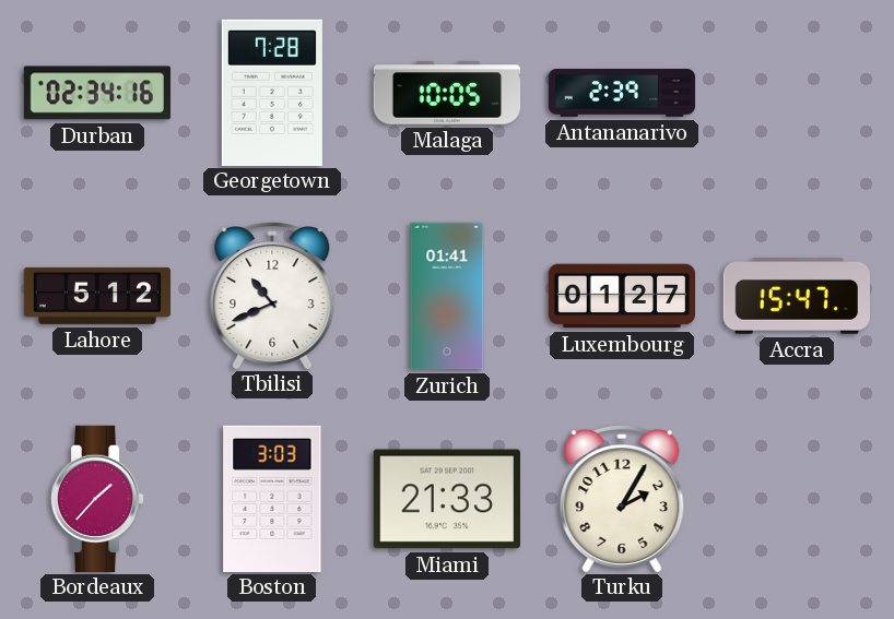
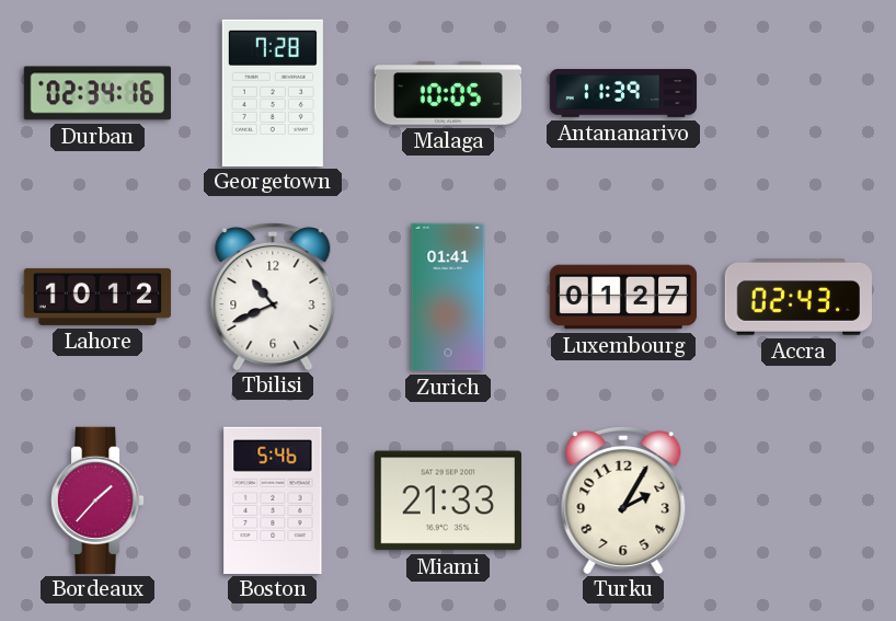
Antananarivo: 2:39 -> 11:39
Lahore: 5:12 -> 10:12
Accra: 15:47 -> 02:43
Boston: 3:03 -> 5:46
